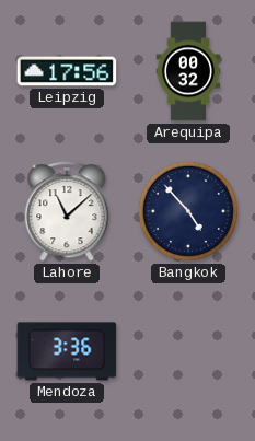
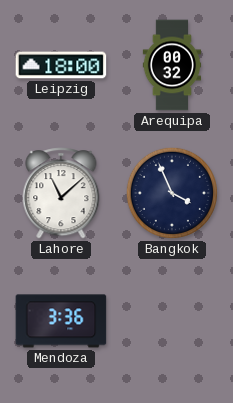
Leipzig: 17:56 -> 18:00
Bangkok: 4:53 -> 3:56
